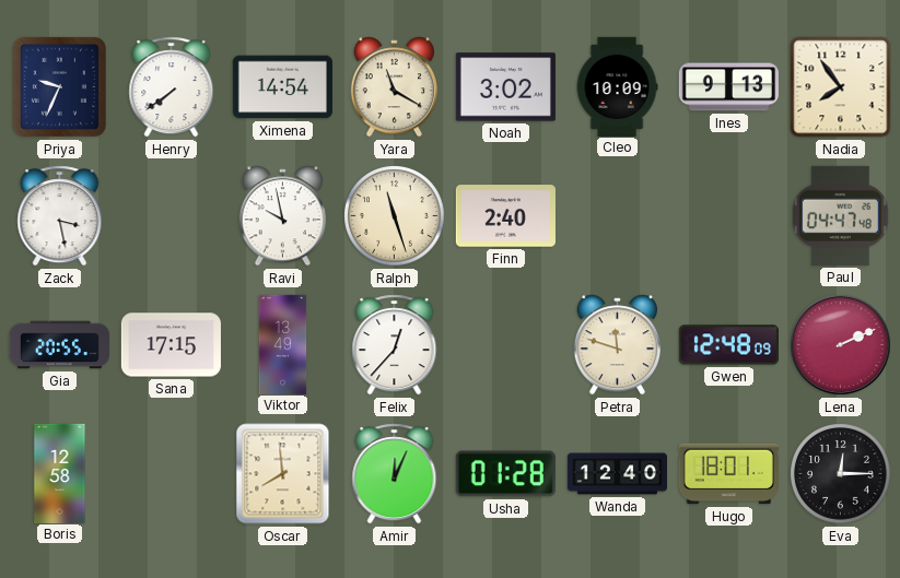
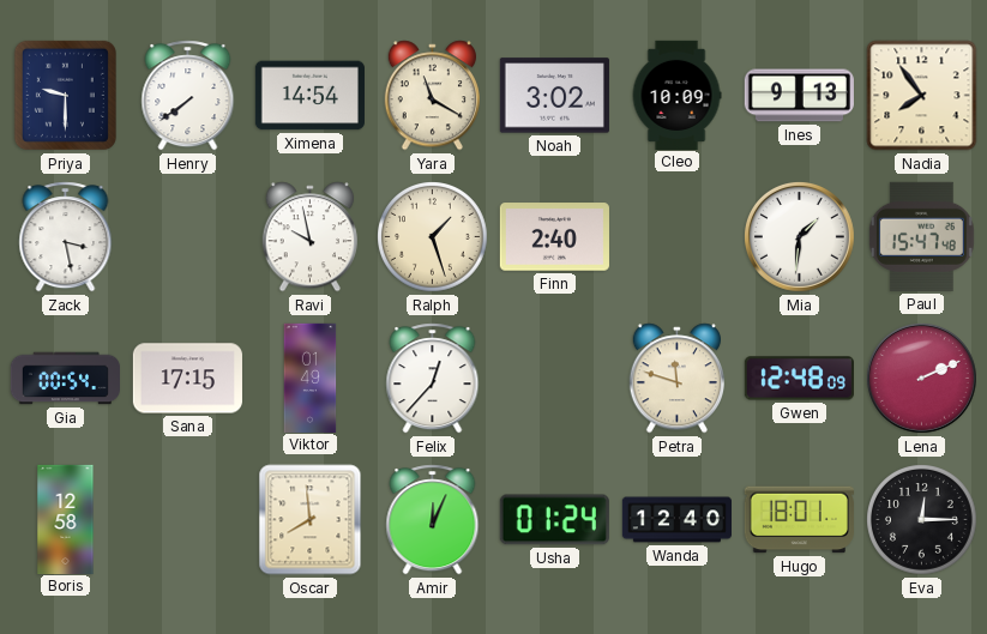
Priya: 9:34 -> 9:30
Ralph: 11:27 -> 1:27
Mia: none -> 1:31
Paul: 04:47 -> 15:47
Gia: 20:55 -> 00:54
Viktor: 13:49 -> 01:49
Usha: 01:28 -> 01:24
